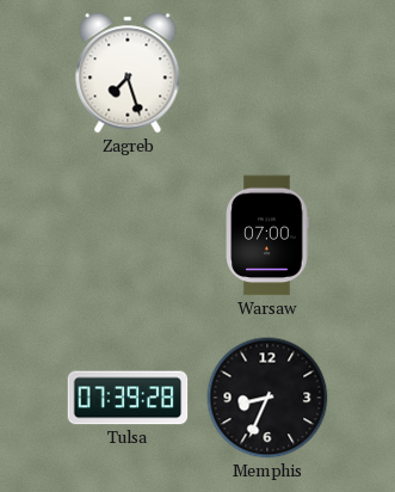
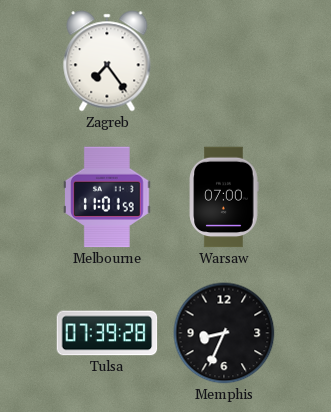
Zagreb: 7:27 -> 7:24
Melbourne: none -> 11:01
